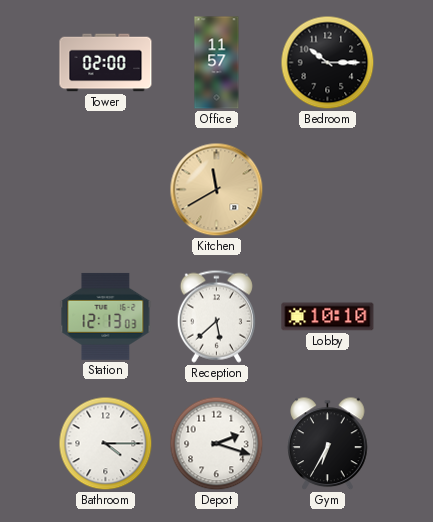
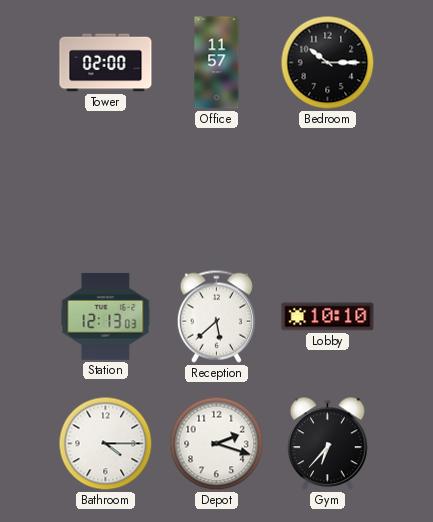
Kitchen: 11:40 -> none
Gym: 6:35 -> 6:37
